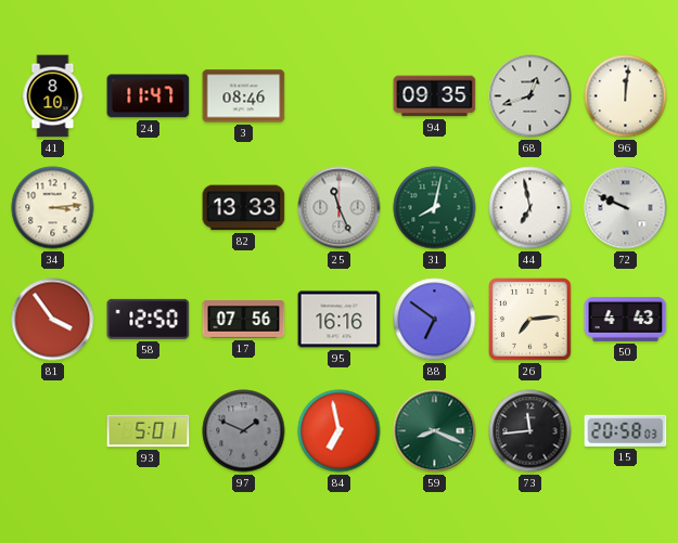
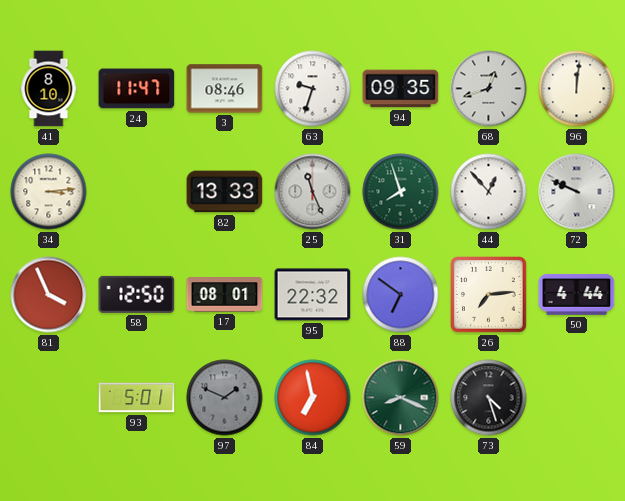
63: none -> 9:33
31: 8:02 -> 7:57
44: 6:58 -> 12:53
81: 3:54 -> 3:56
17: 07:56 -> 08:01
95: 16:16 -> 22:32
50: 4:43 -> 4:44
73: 11:44 -> 4:27
15: 20:58 -> none
